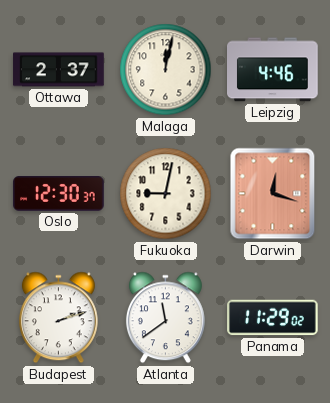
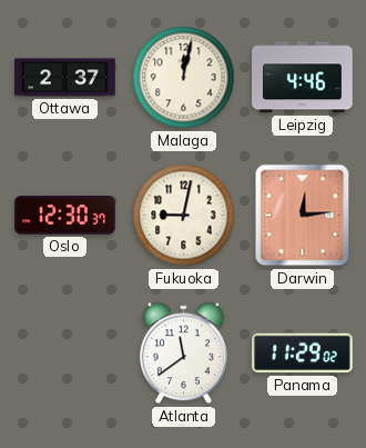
Darwin: 12:18 -> 12:14
Budapest: 2:12 -> none
